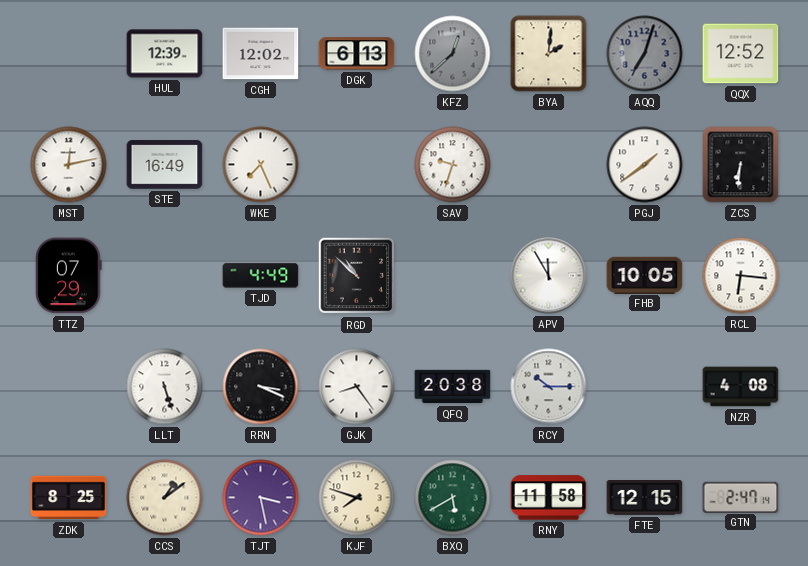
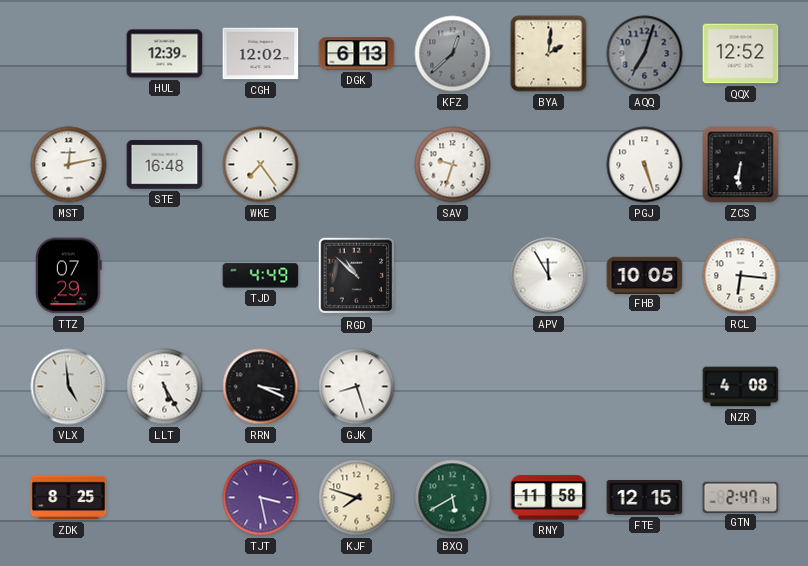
STE: 16:49 -> 16:48
WKE: 7:26 -> 7:24
PGJ: 1:39 -> 5:27
VLX: none -> 4:59
LLT: 5:27 -> 5:25
GJK: 8:24 -> 8:27
QFQ: 20:38 -> none
RCY: 10:15 -> none
CCS: 1:09 -> none
